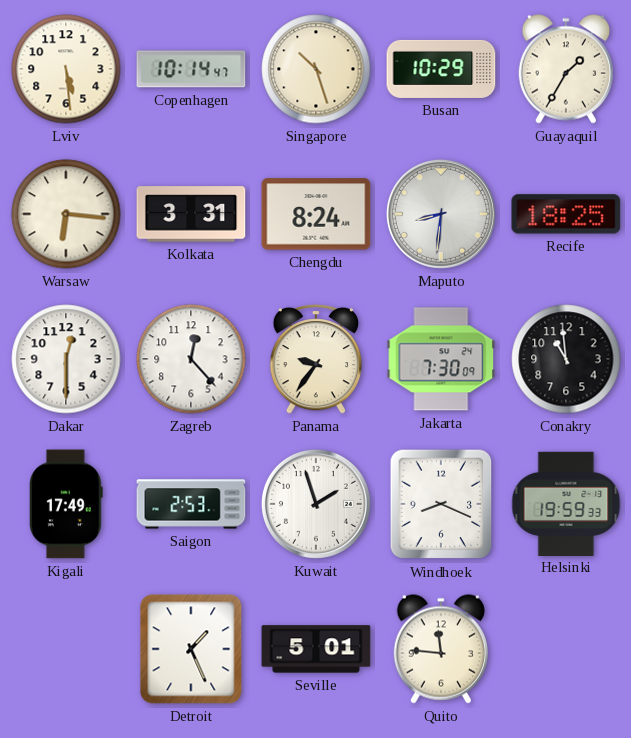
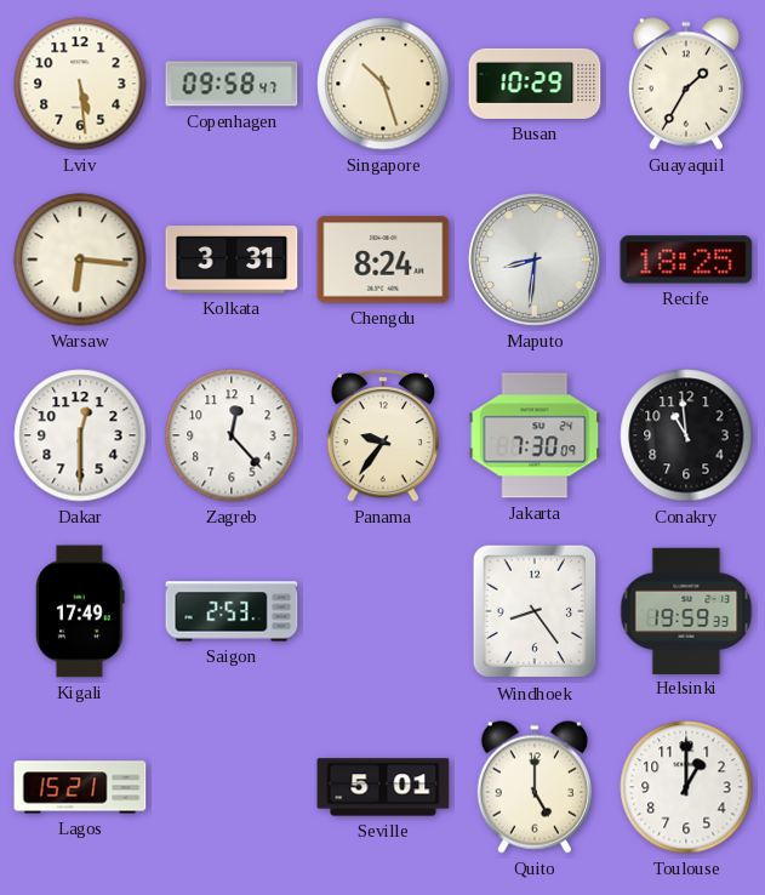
Copenhagen: 10:14 -> 09:58
Kuwait: 1:57 -> none
Windhoek: 8:19 -> 8:24
Lagos: none -> 15:21
Detroit: 1:26 -> none
Quito: 11:46 -> 5:00
Toulouse: none -> 1:00
